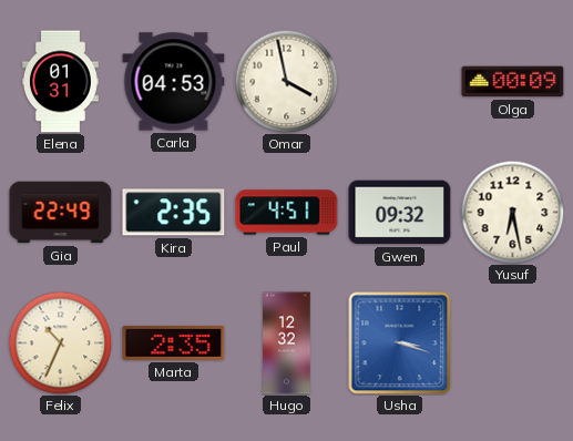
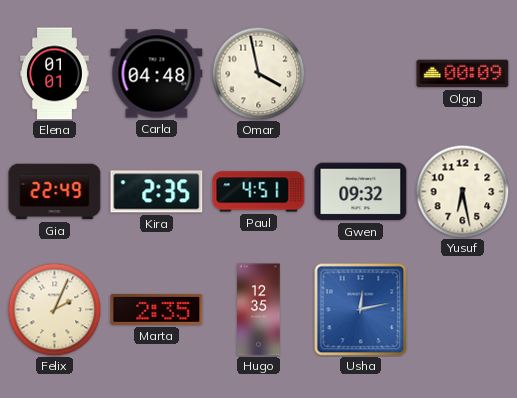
Elena: 01:31 -> 01:01
Carla: 04:53 -> 04:48
Felix: 10:34 -> 2:04
Hugo: 12:32 -> 12:35
Usha: 3:18 -> 12:13
